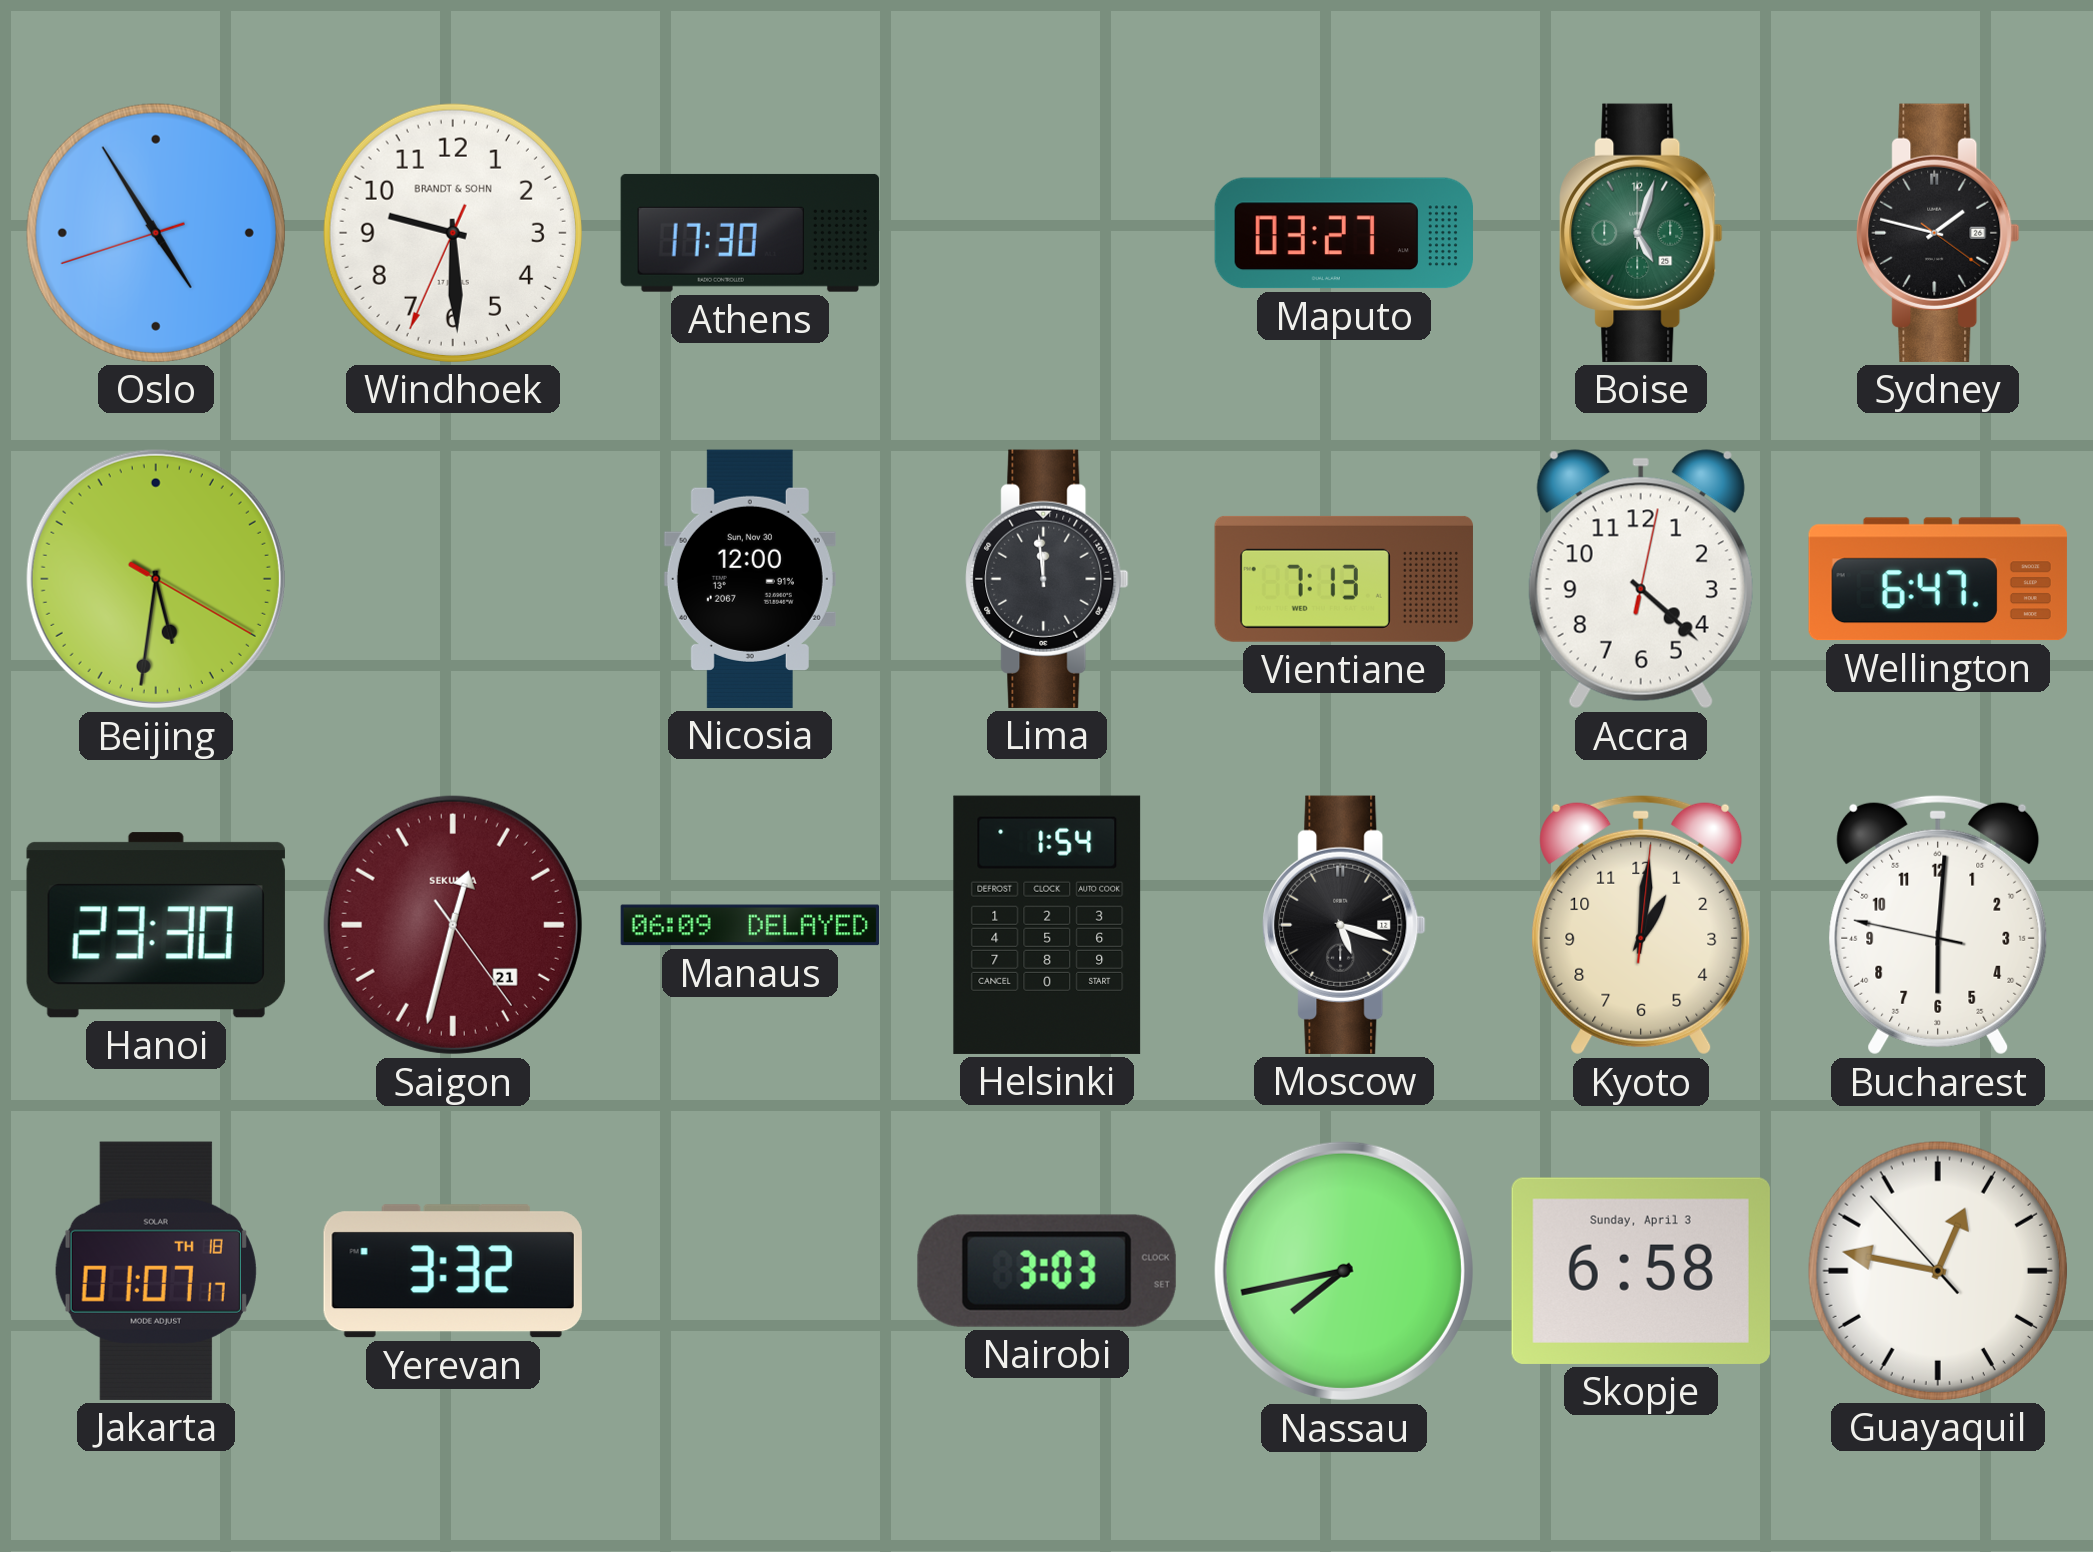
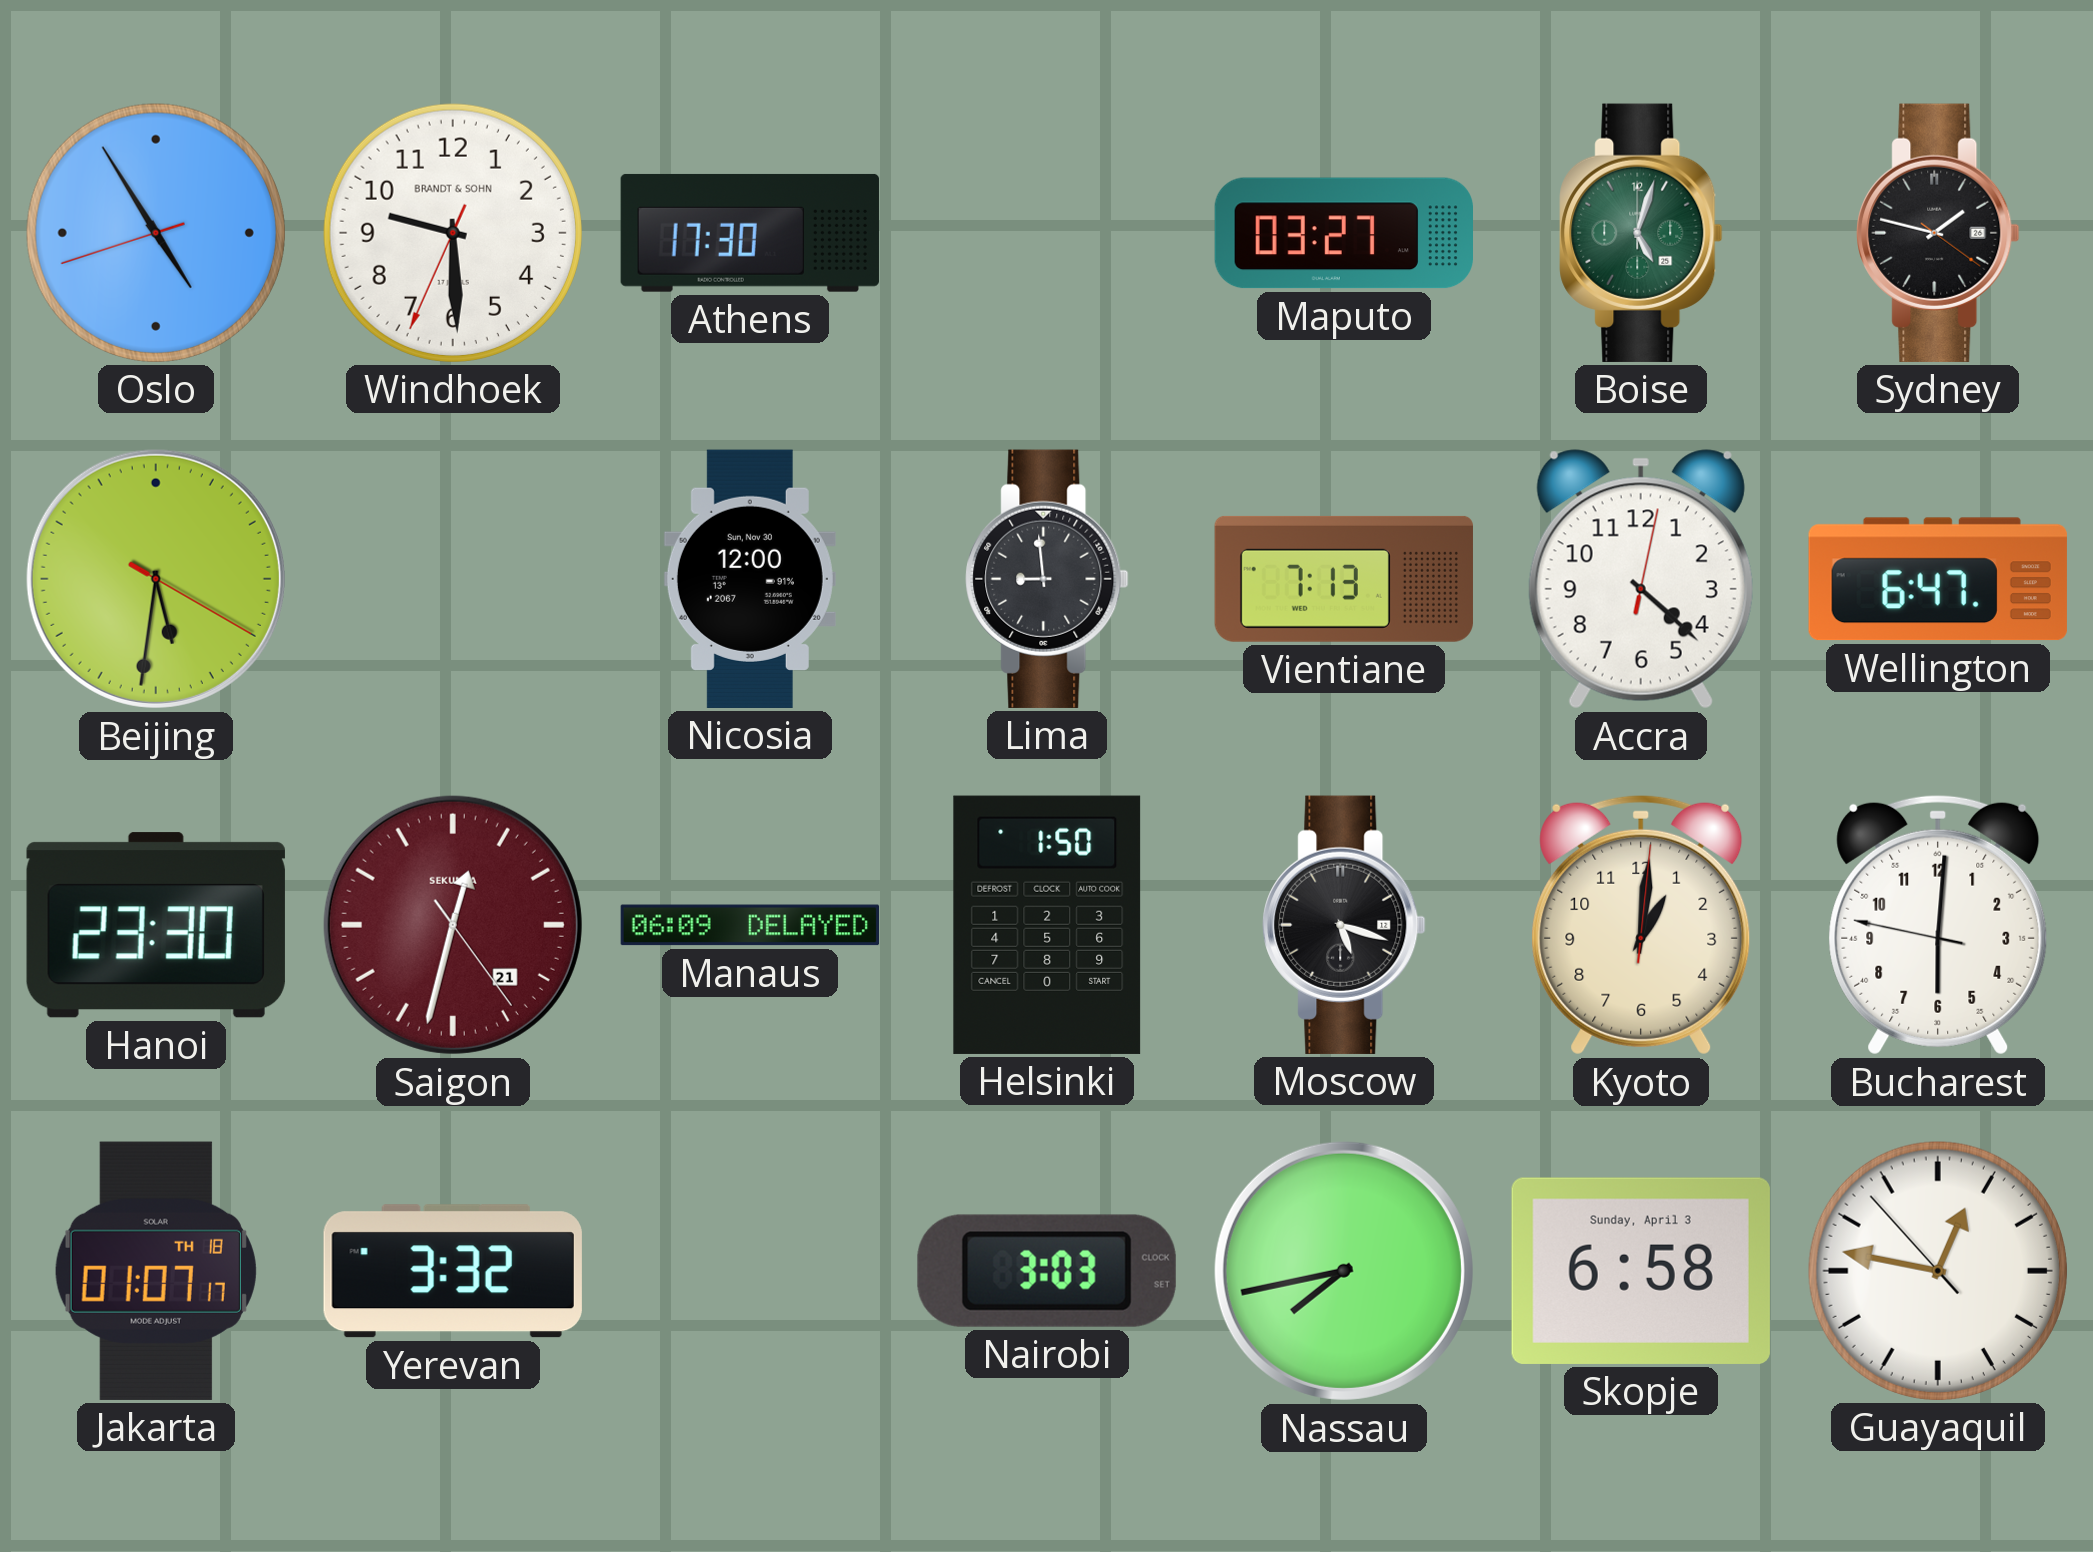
Lima: 11:59 -> 8:59
Helsinki: 1:54 -> 1:50
